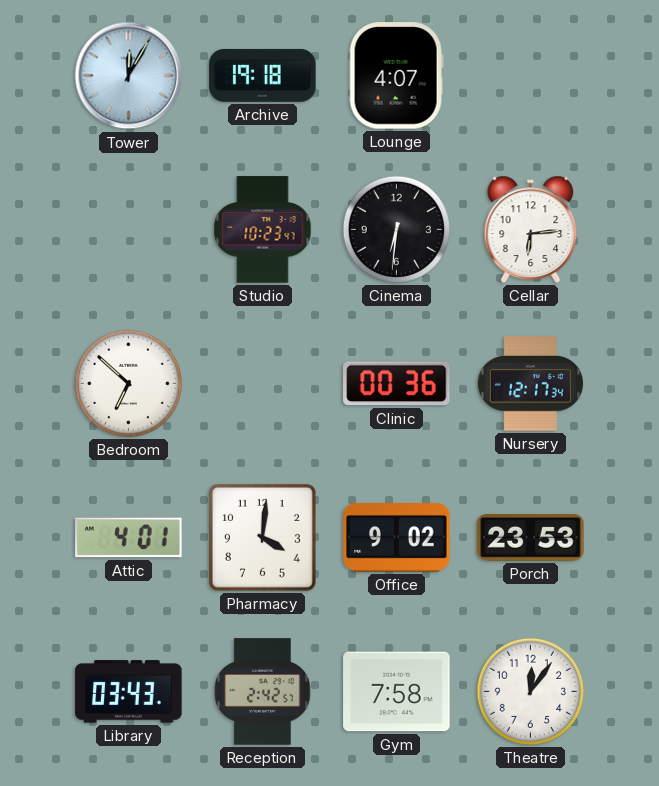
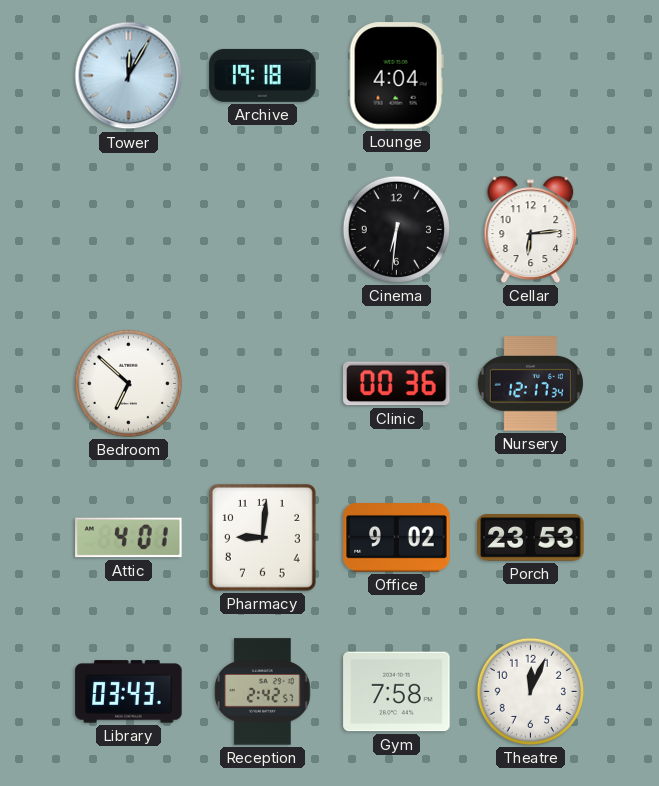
Lounge: 4:07 -> 4:04
Studio: 10:23 -> none
Pharmacy: 4:01 -> 9:01
Theatre: 12:06 -> 12:04
